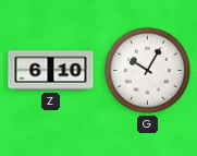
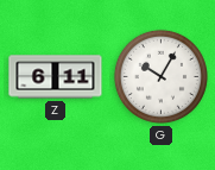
Z: 6:10 -> 6:11
